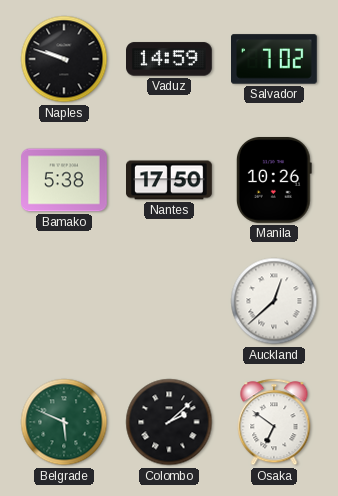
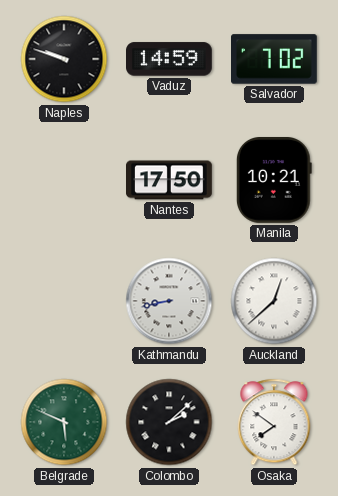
Bamako: 5:38 -> none
Manila: 10:26 -> 10:21
Kathmandu: none -> 8:43
Osaka: 6:51 -> 7:51
